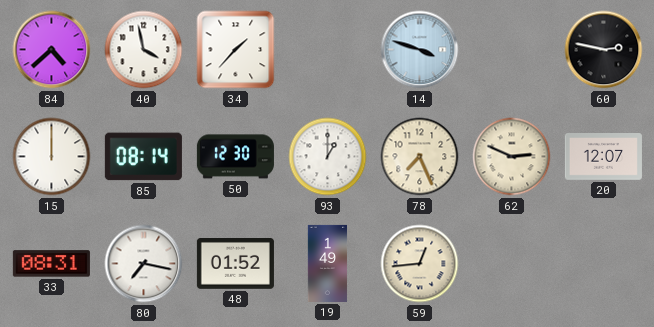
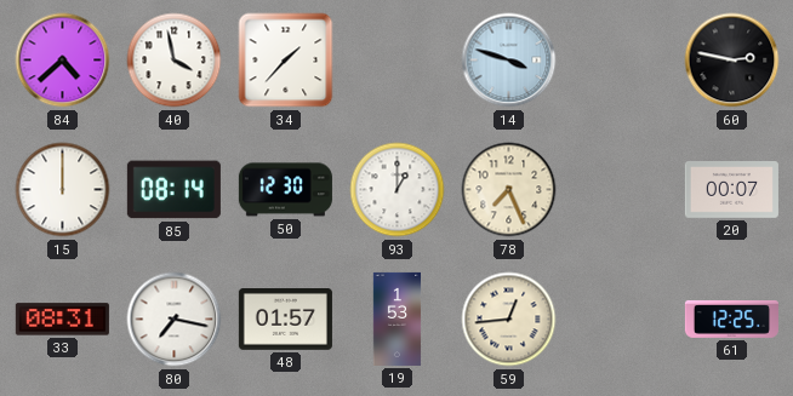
62: 2:49 -> none
20: 12:07 -> 00:07
48: 01:52 -> 01:57
19: 1:49 -> 1:53
61: none -> 12:25
